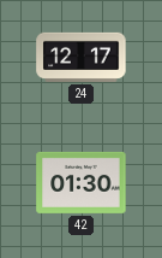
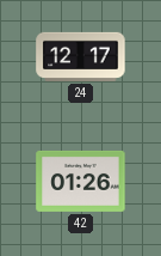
42: 01:30 -> 01:26
